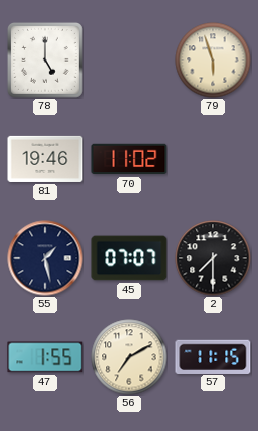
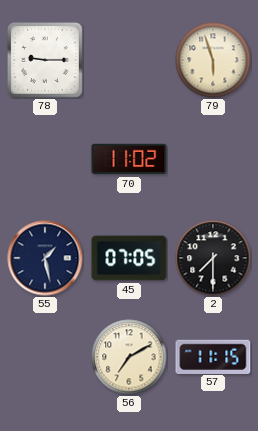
78: 5:00 -> 9:15
81: 19:46 -> none
45: 07:07 -> 07:05
47: 1:55 -> none
